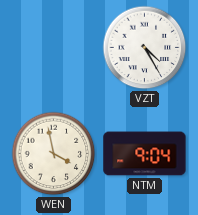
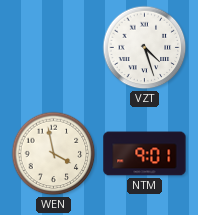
VZT: 4:25 -> 4:27
NTM: 9:04 -> 9:01
